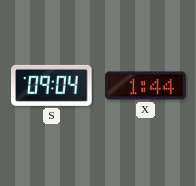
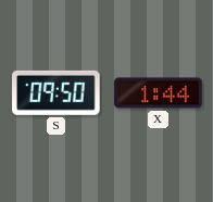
S: 09:04 -> 09:50
